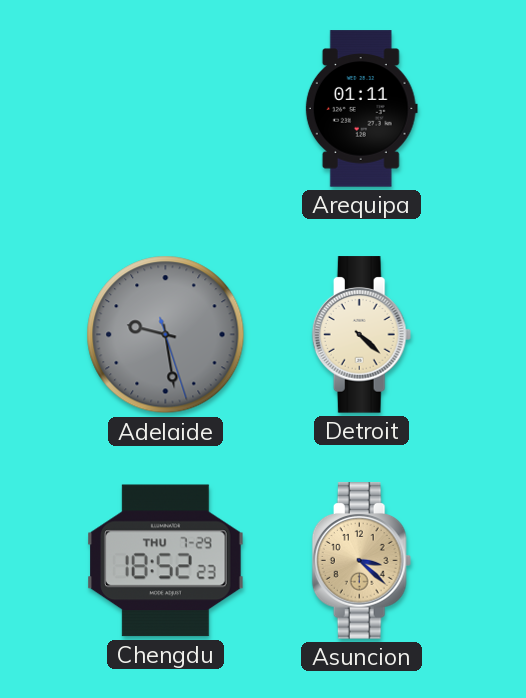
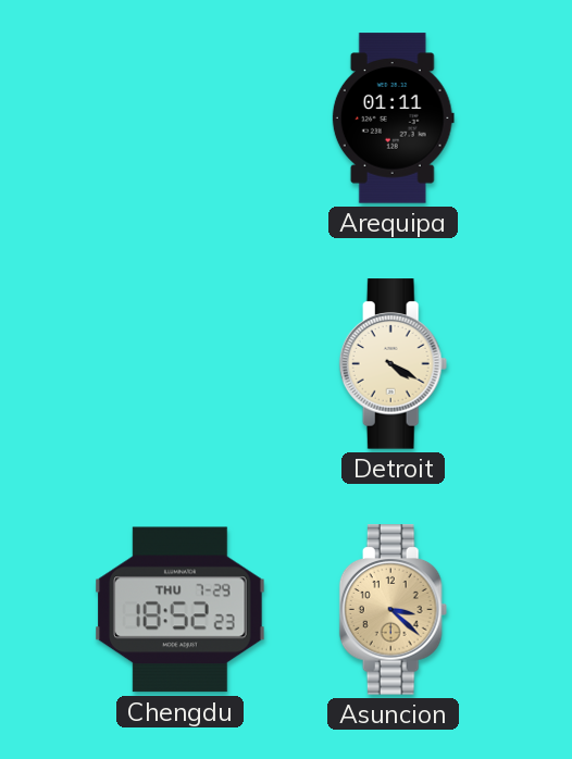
Adelaide: 9:28 -> none
Detroit: 4:22 -> 4:20
